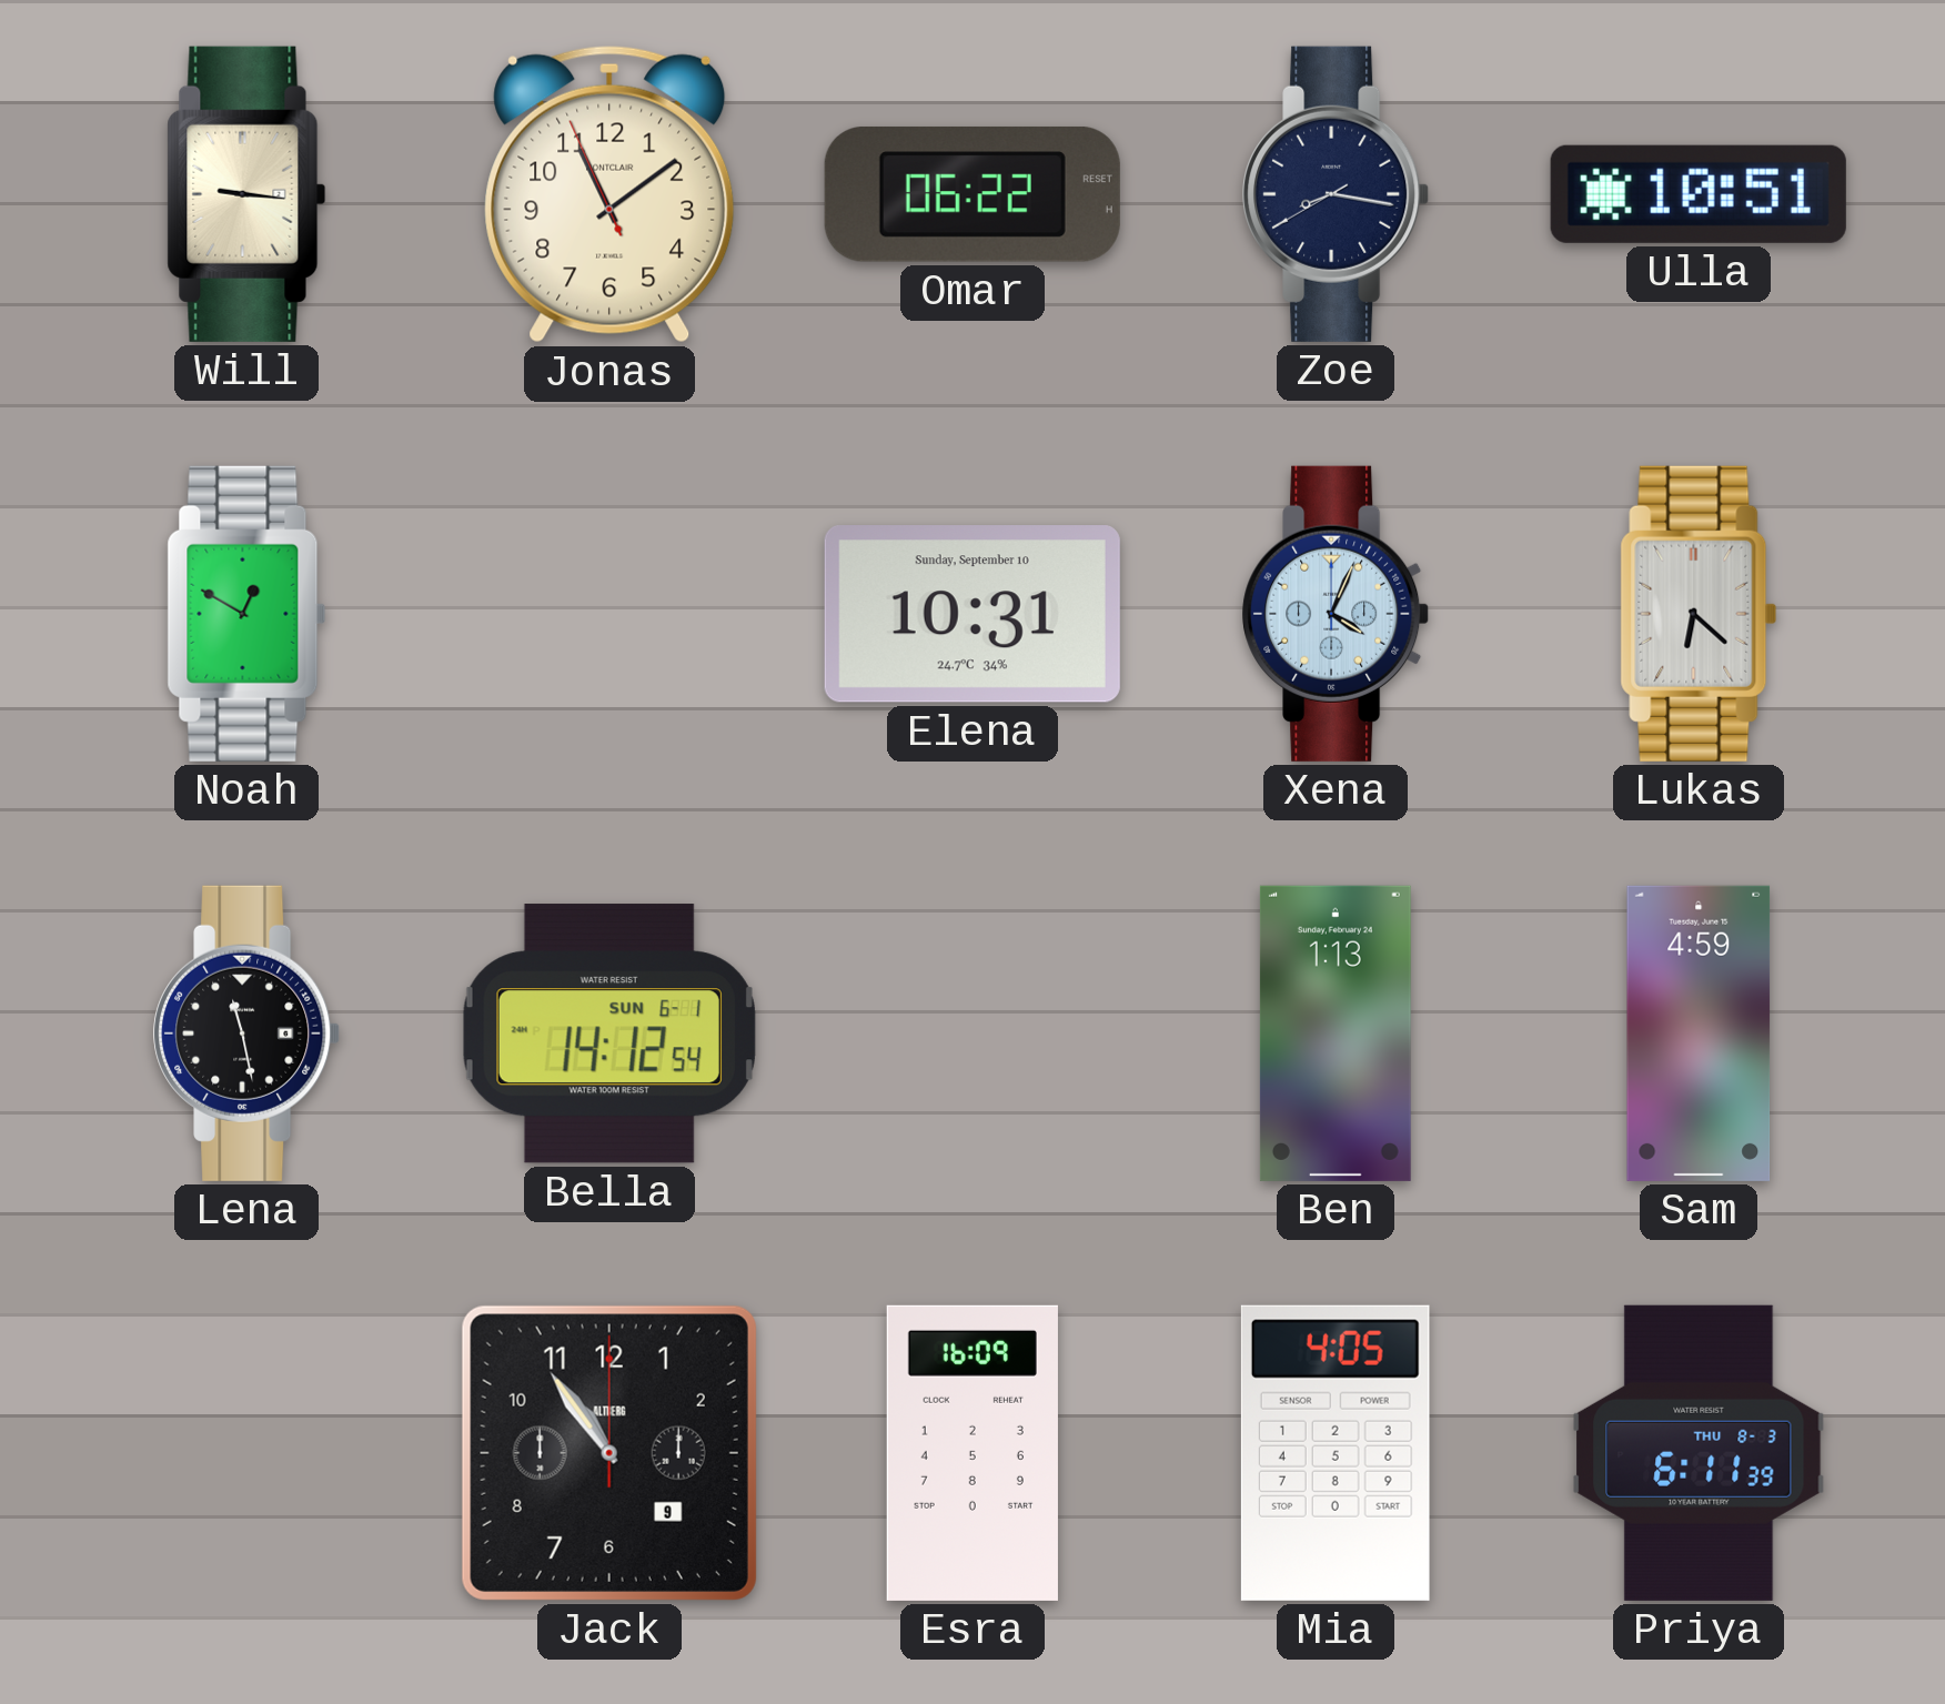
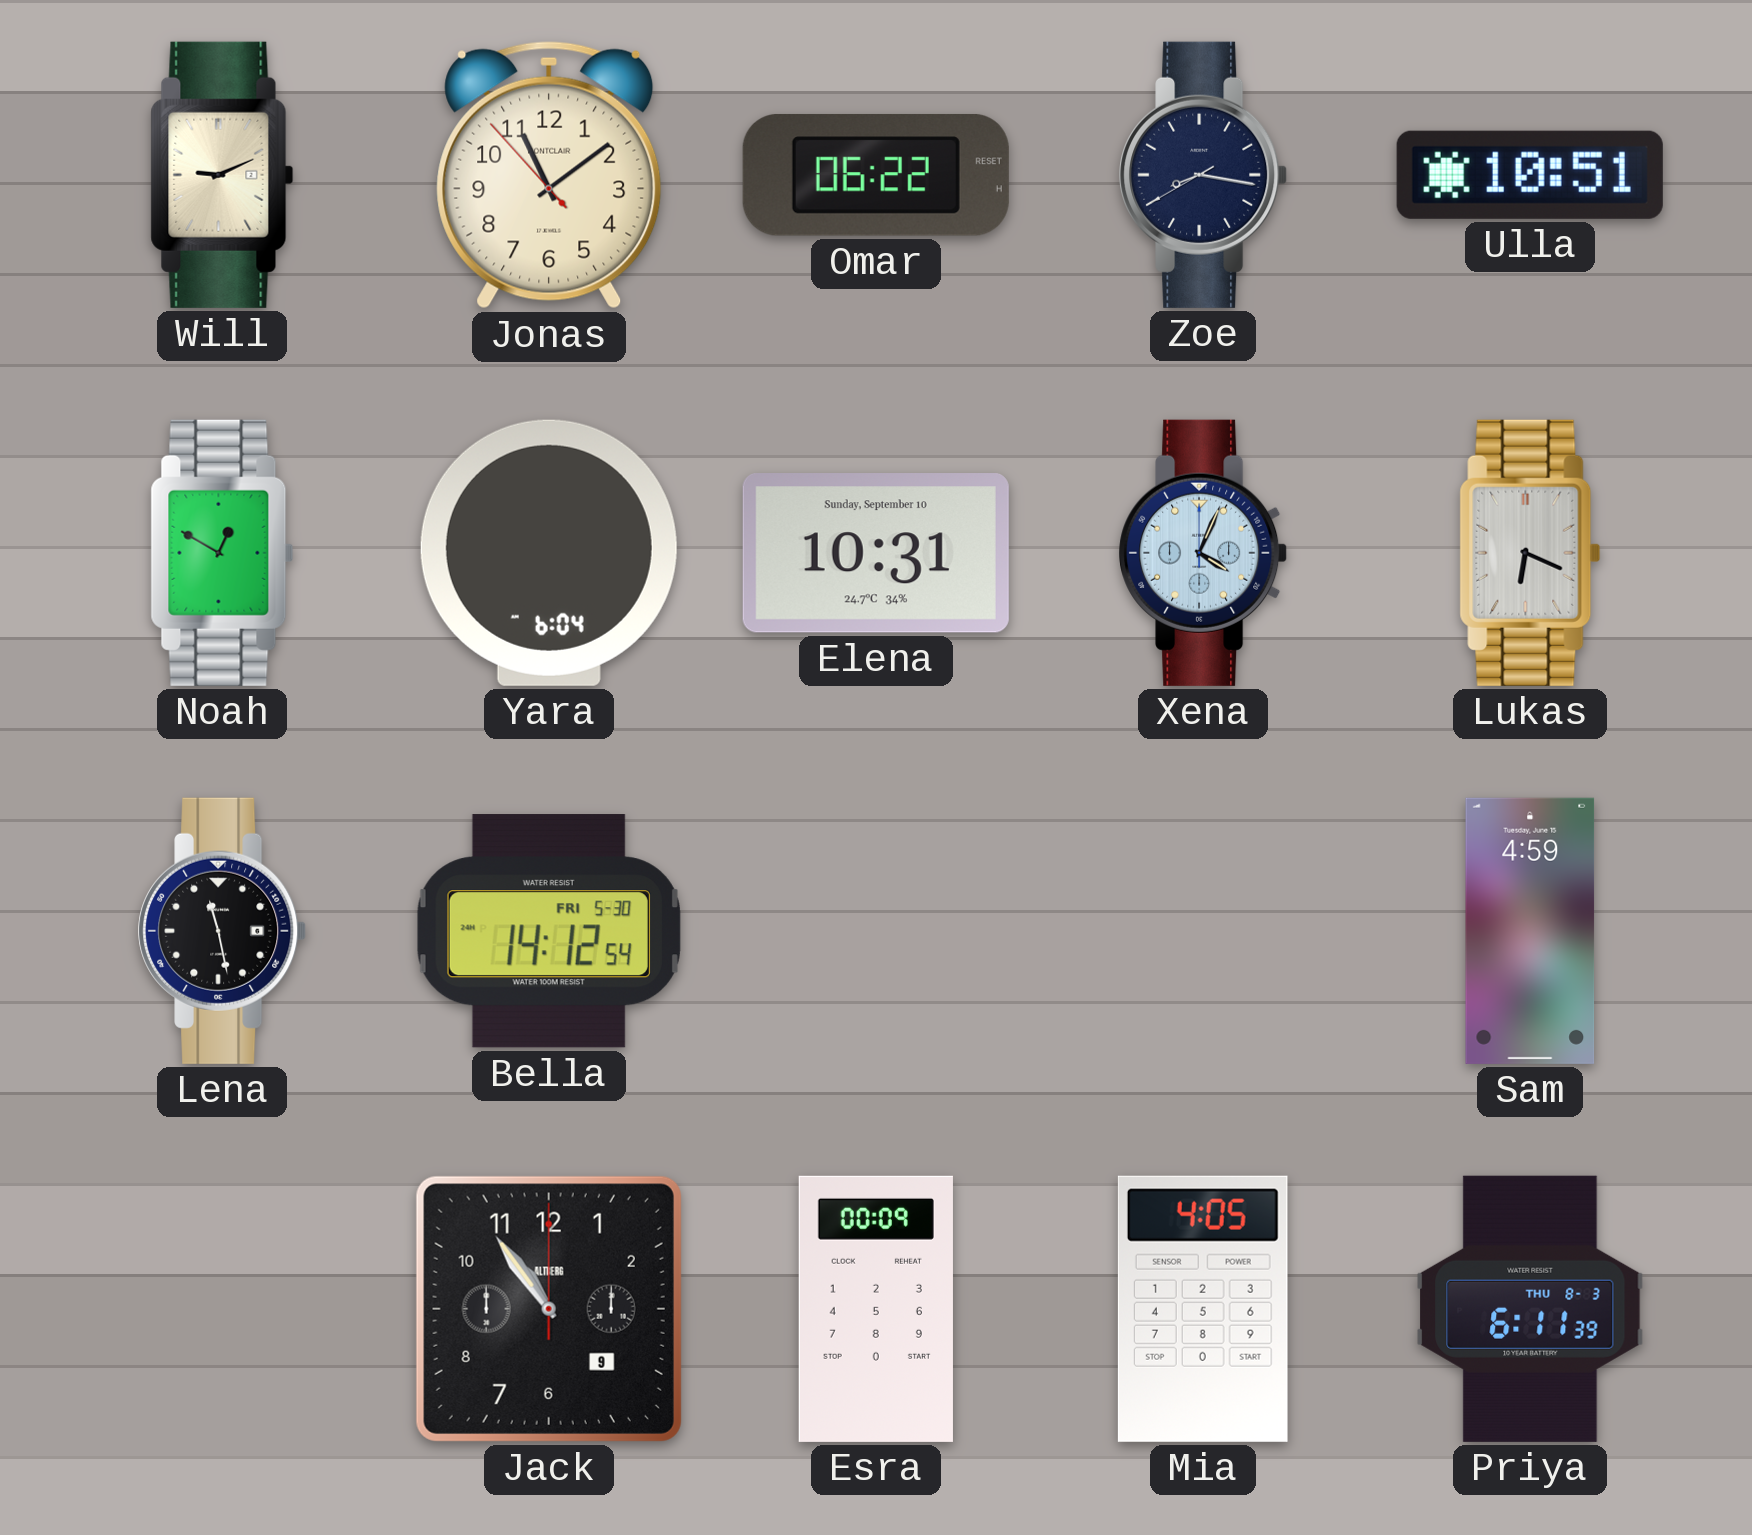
Will: 9:16 -> 9:11
Jonas: 11:08:56 -> 11:08:53
Yara: none -> 6:04
Lukas: 6:22 -> 6:19
Bella date: SUN 6-1 -> FRI 5-30
Ben: 1:13 -> none
Esra: 16:09 -> 00:09
